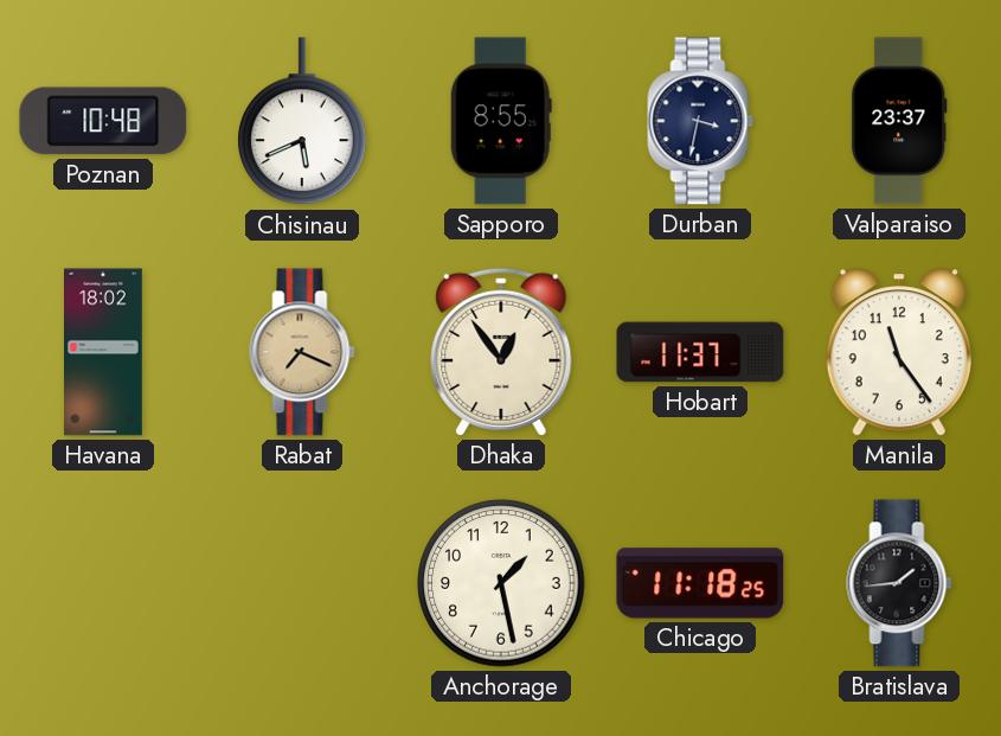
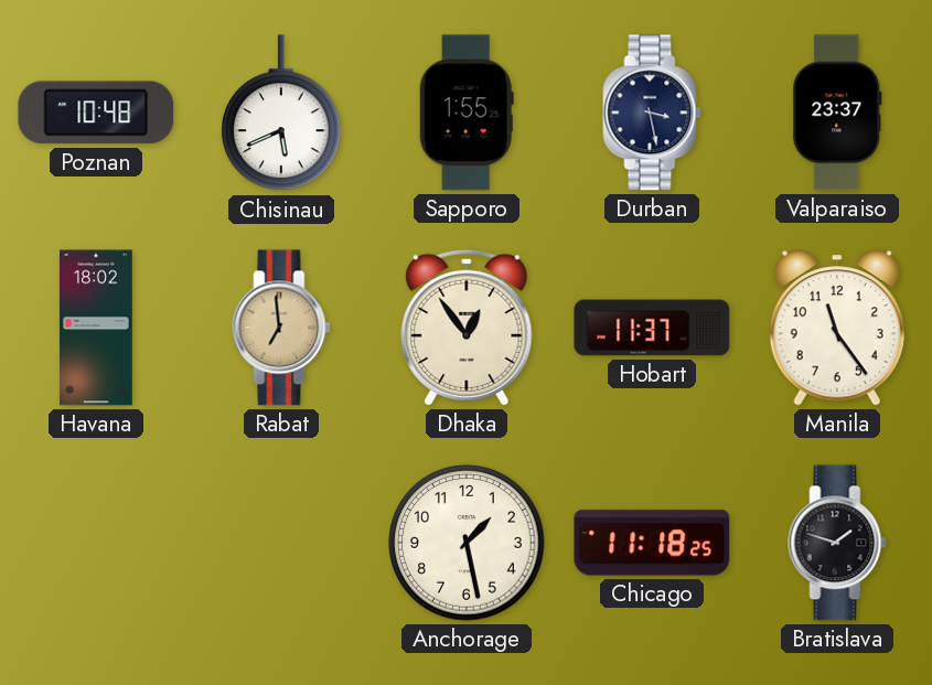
Sapporo: 8:55 -> 1:55
Durban: 3:32 -> 3:28
Rabat: 7:19 -> 6:59
Bratislava: 1:44 -> 1:48
